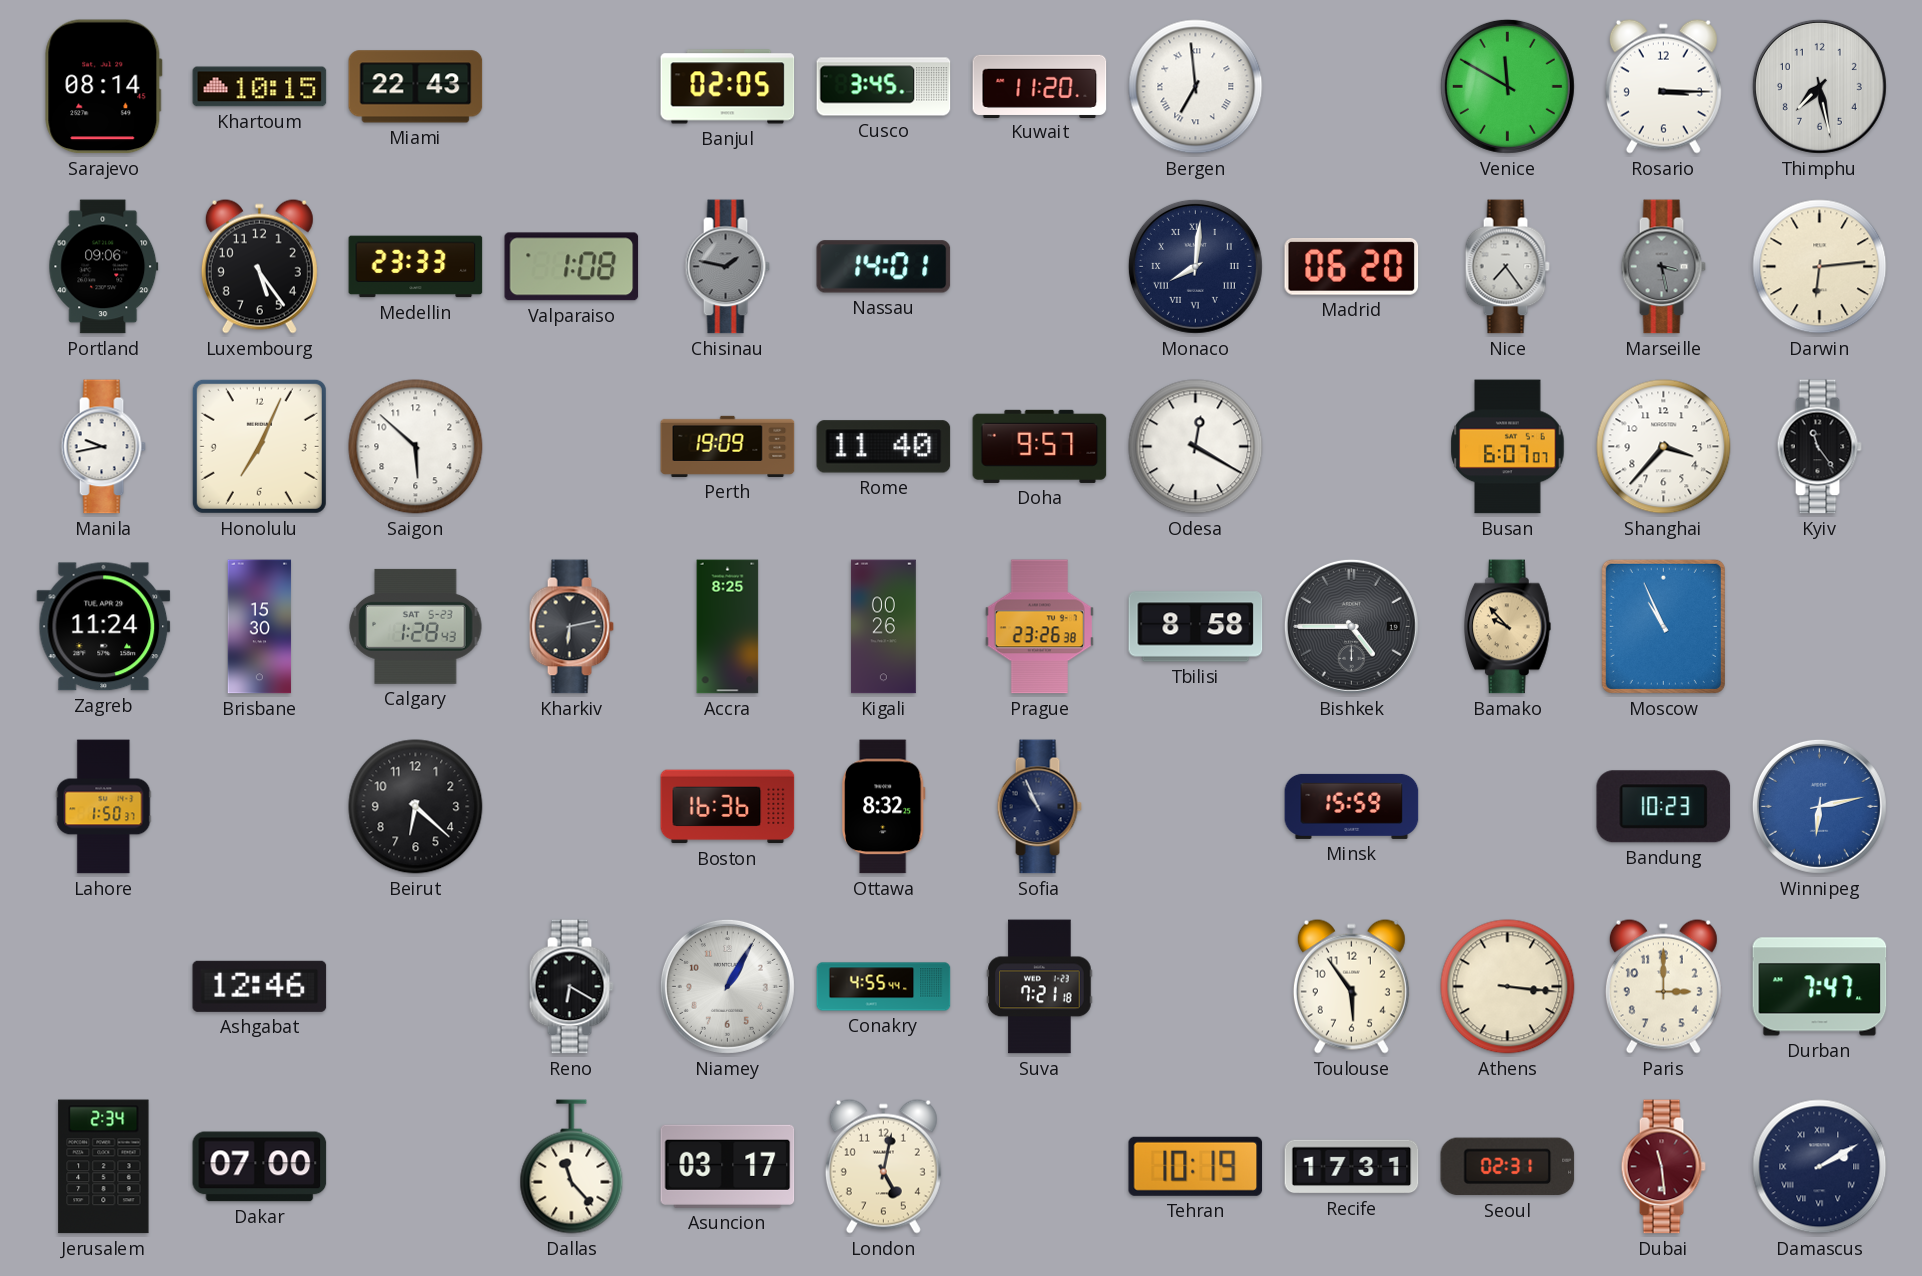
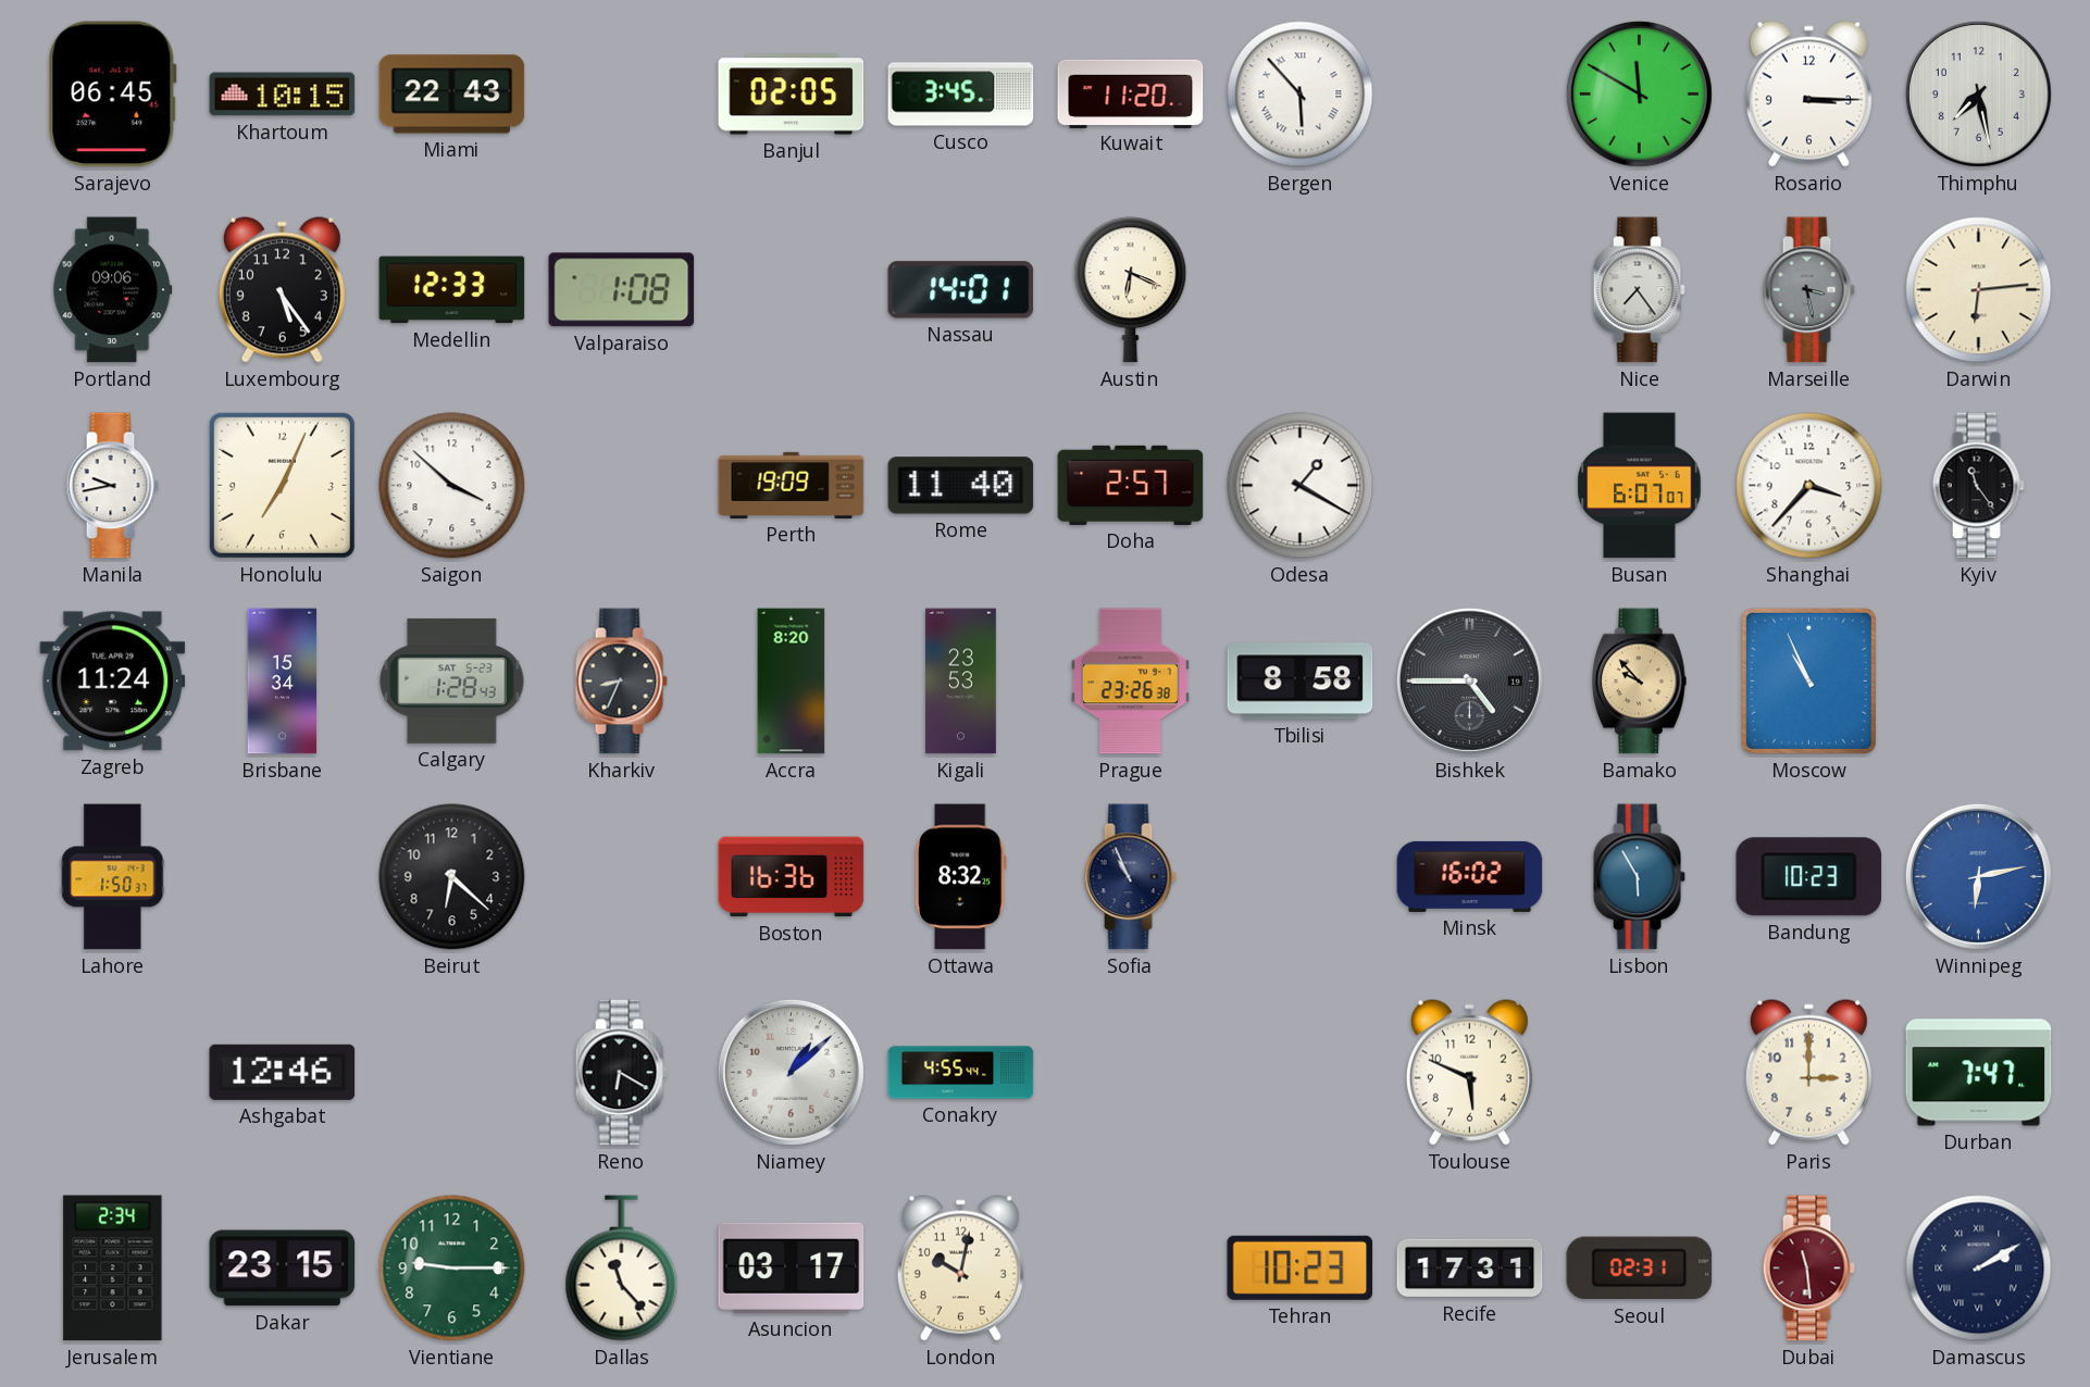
Sarajevo: 08:14 -> 06:45
Bergen: 6:59 -> 5:53
Medellin: 23:33 -> 12:33
Chisinau: 1:47 -> none
Austin: none -> 6:19
Monaco: 8:01 -> none
Madrid: 06:20 -> none
Saigon: 5:52 -> 3:52
Doha: 9:57 -> 2:57
Odesa: 12:20 -> 1:20
Brisbane: 15:30 -> 15:34
Kharkiv: 6:13 -> 8:34
Accra: 8:25 -> 8:20
Kigali: 00:26 -> 23:53
Minsk: 15:59 -> 16:02
Lisbon: none -> 5:55
Niamey: 1:05 -> 1:08
Suva: 7:21 -> none
Toulouse: 5:54 -> 5:49
Athens: 3:16 -> none
Dakar: 07:00 -> 23:15
Vientiane: none -> 9:15
London: 5:02 -> 10:02
Tehran: 10:19 -> 10:23
